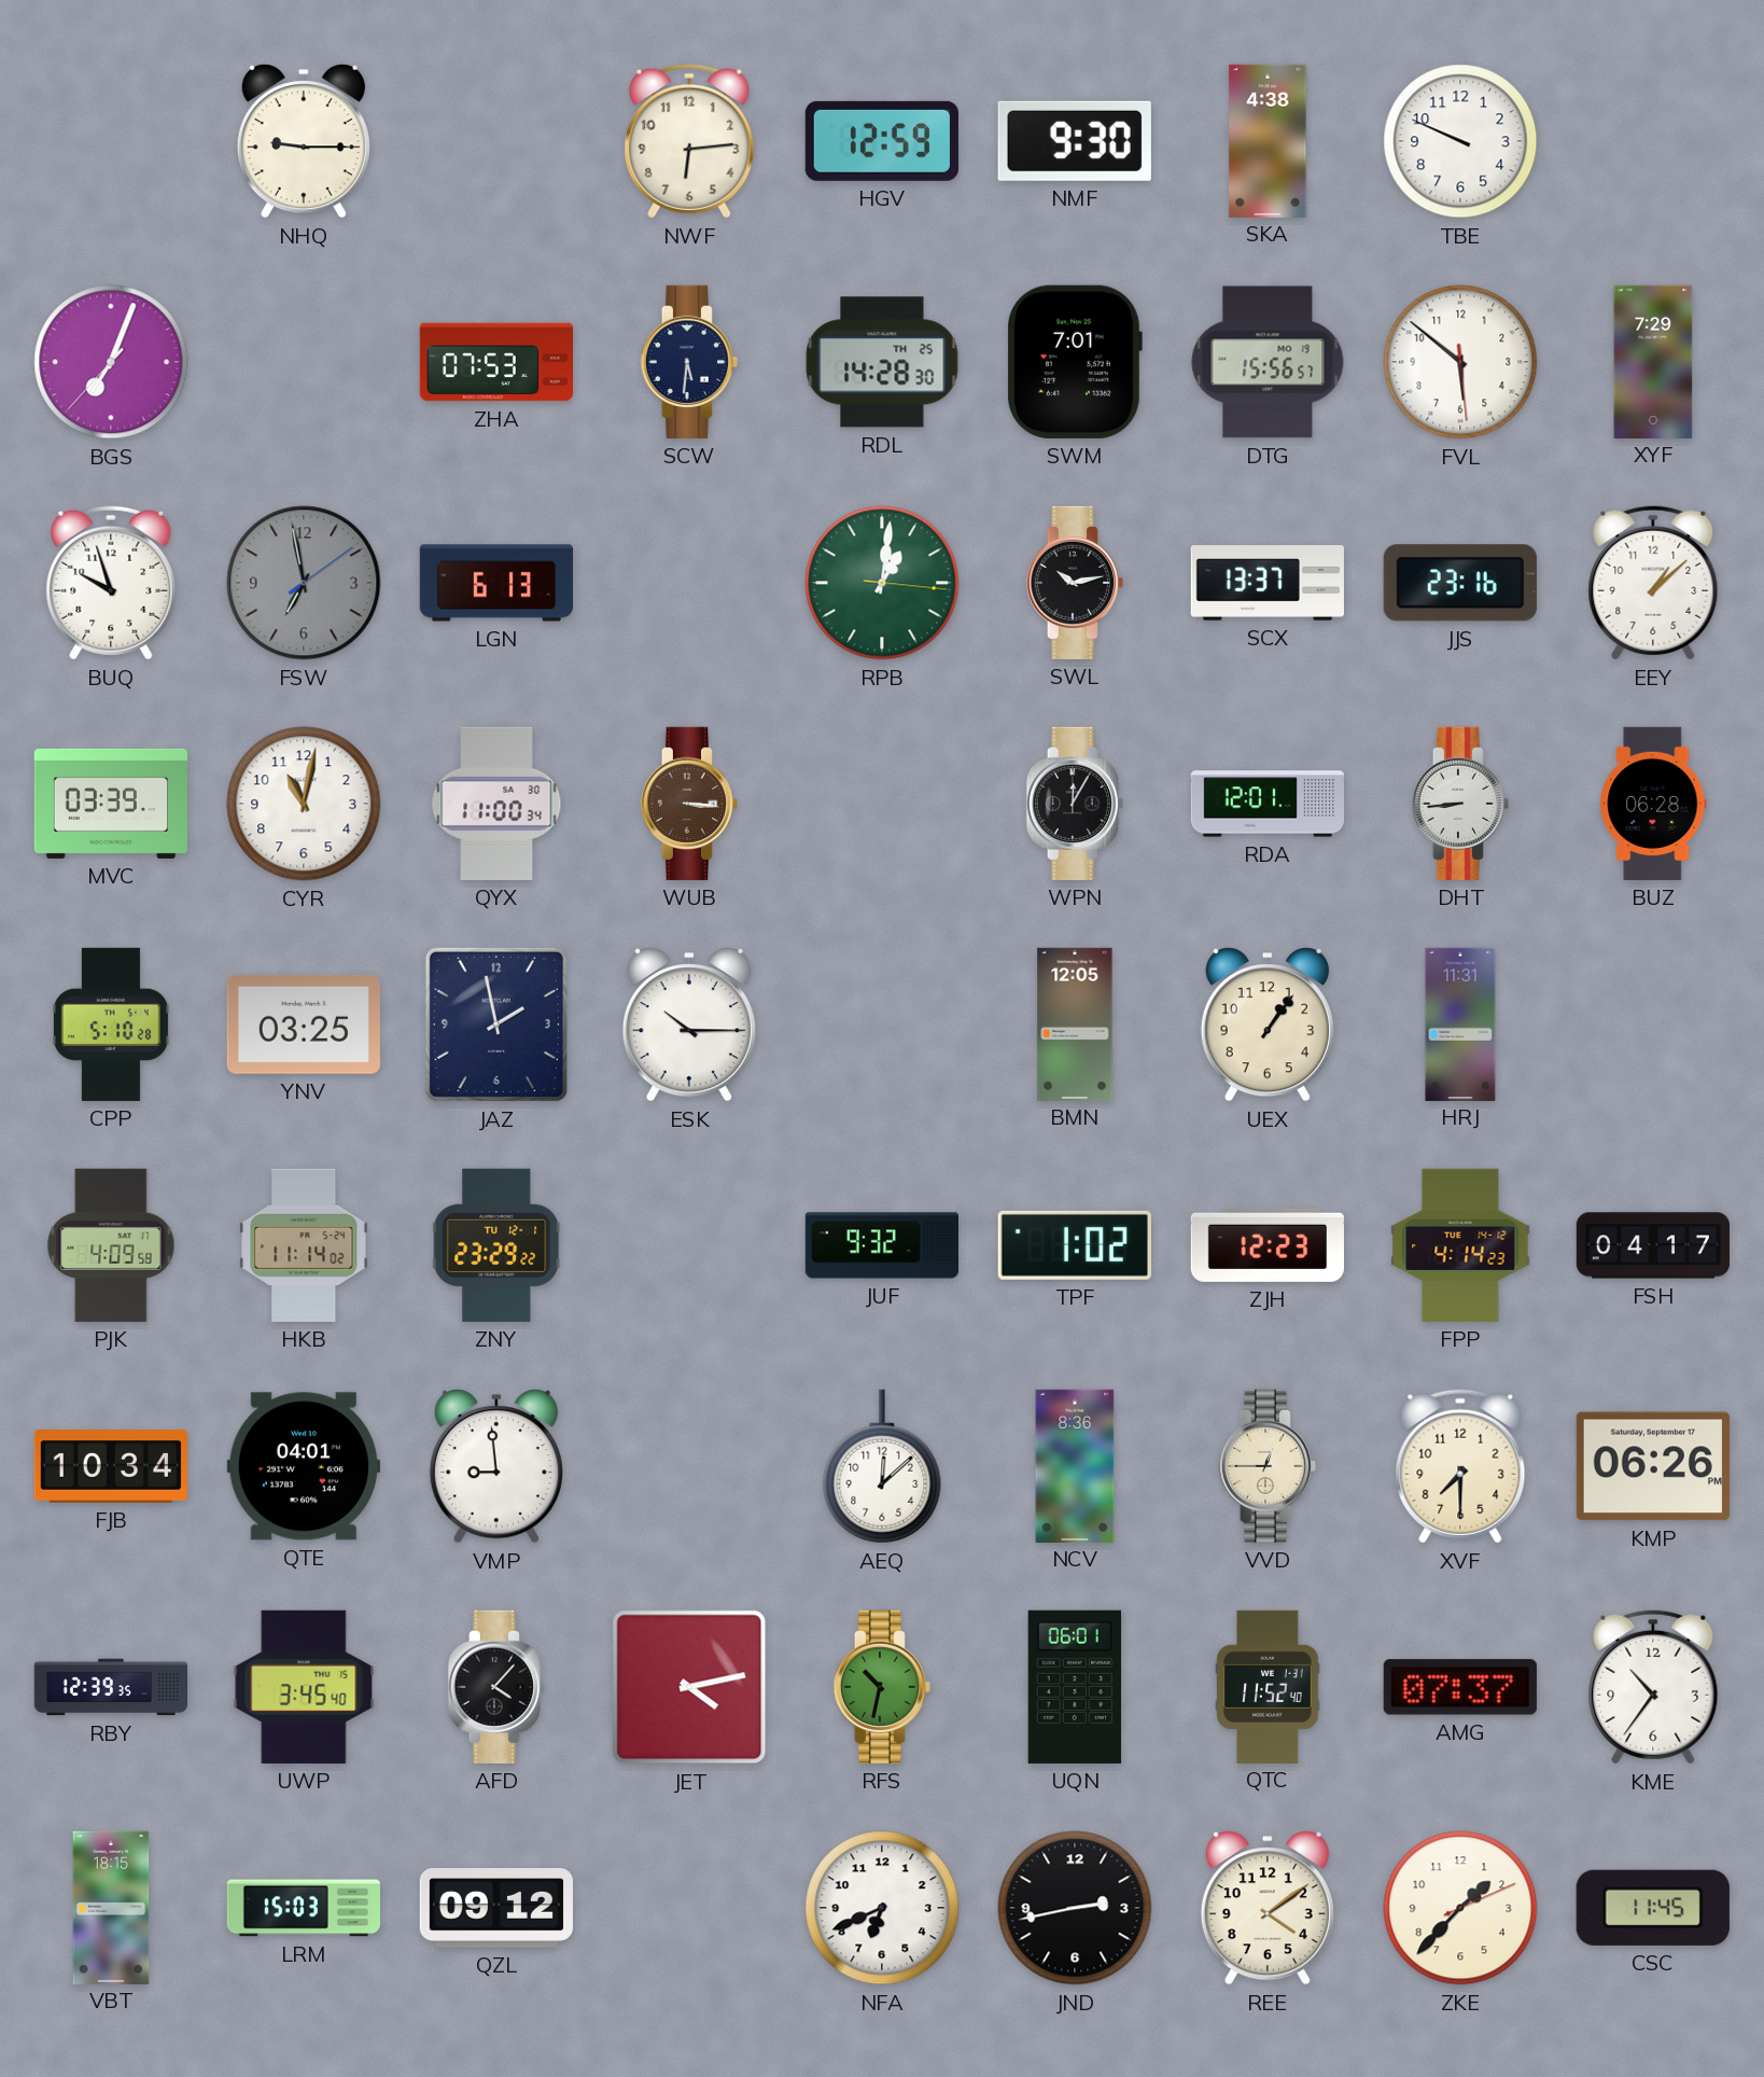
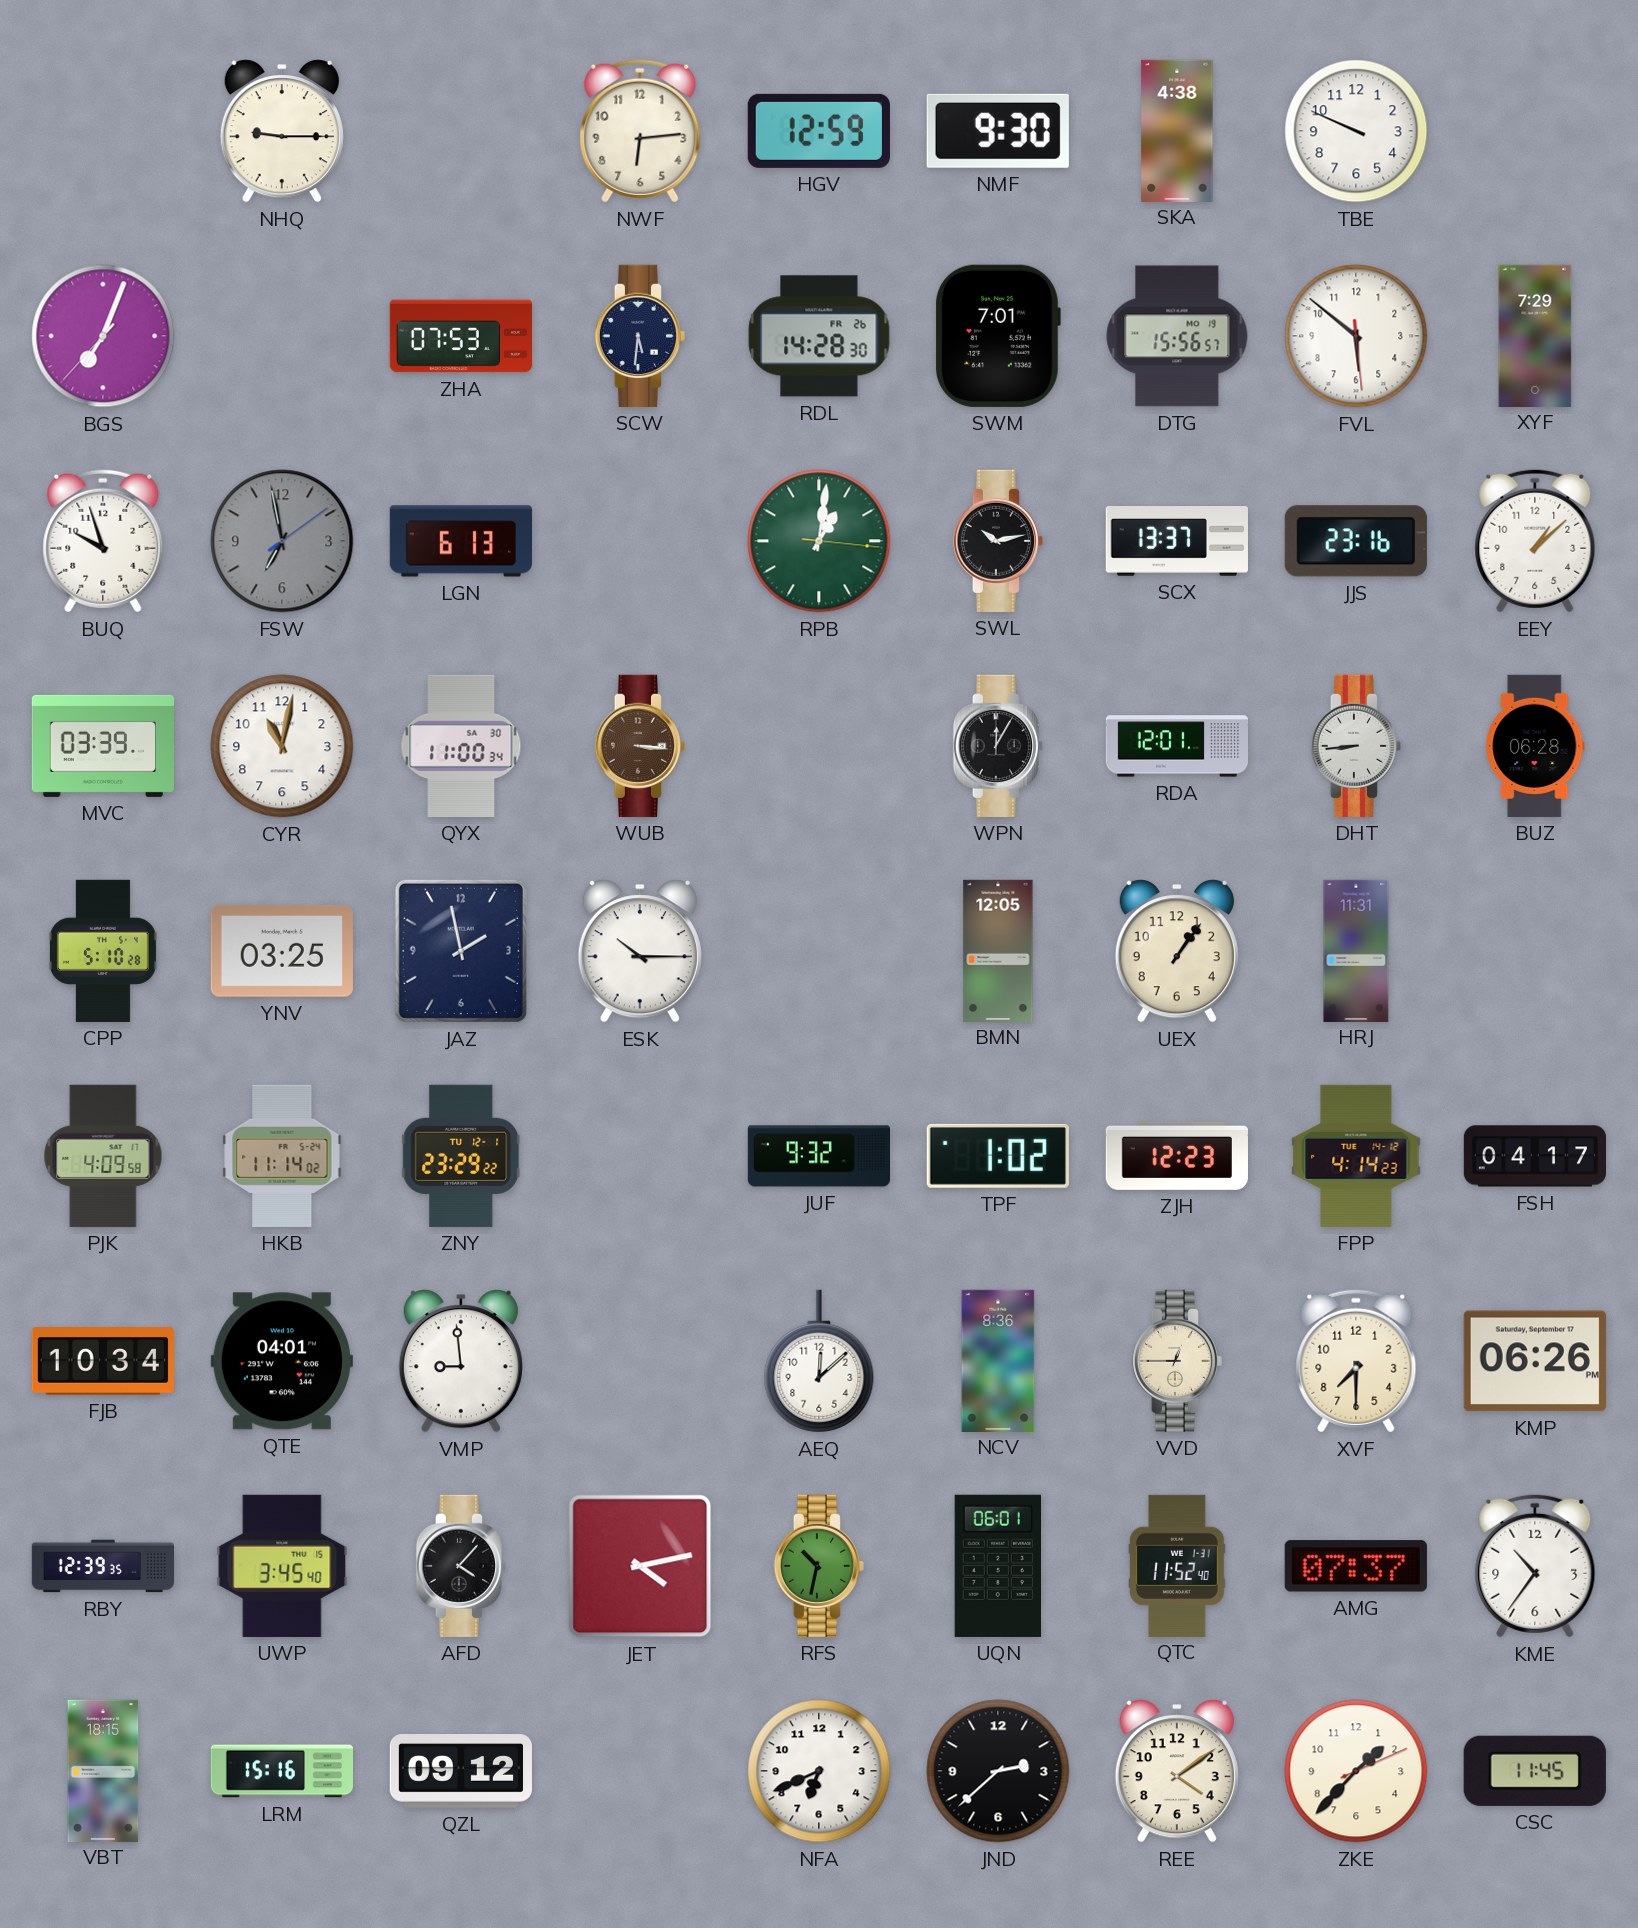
RDL date: TH 25 -> FR 26
LRM: 15:03 -> 15:16
JND: 2:43 -> 2:38
